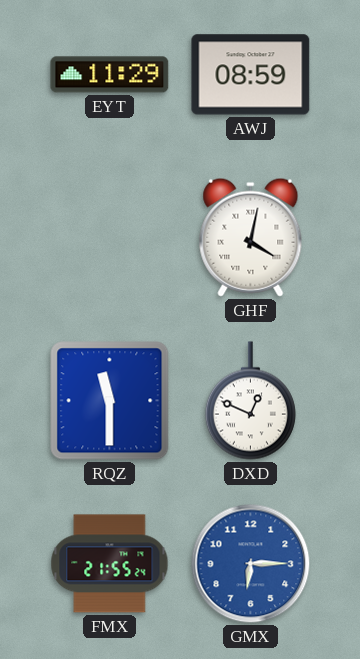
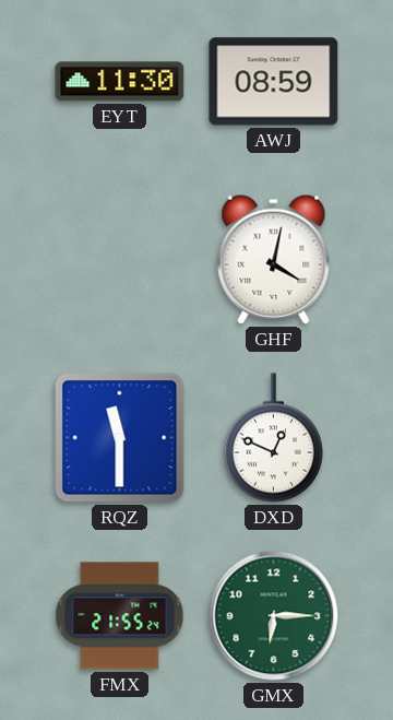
EYT: 11:29 -> 11:30
GMX dial: blue -> green
